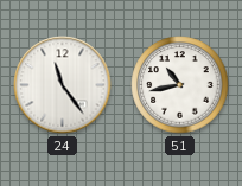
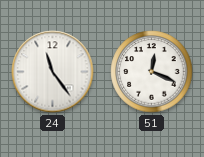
51: 10:43 -> 12:19
